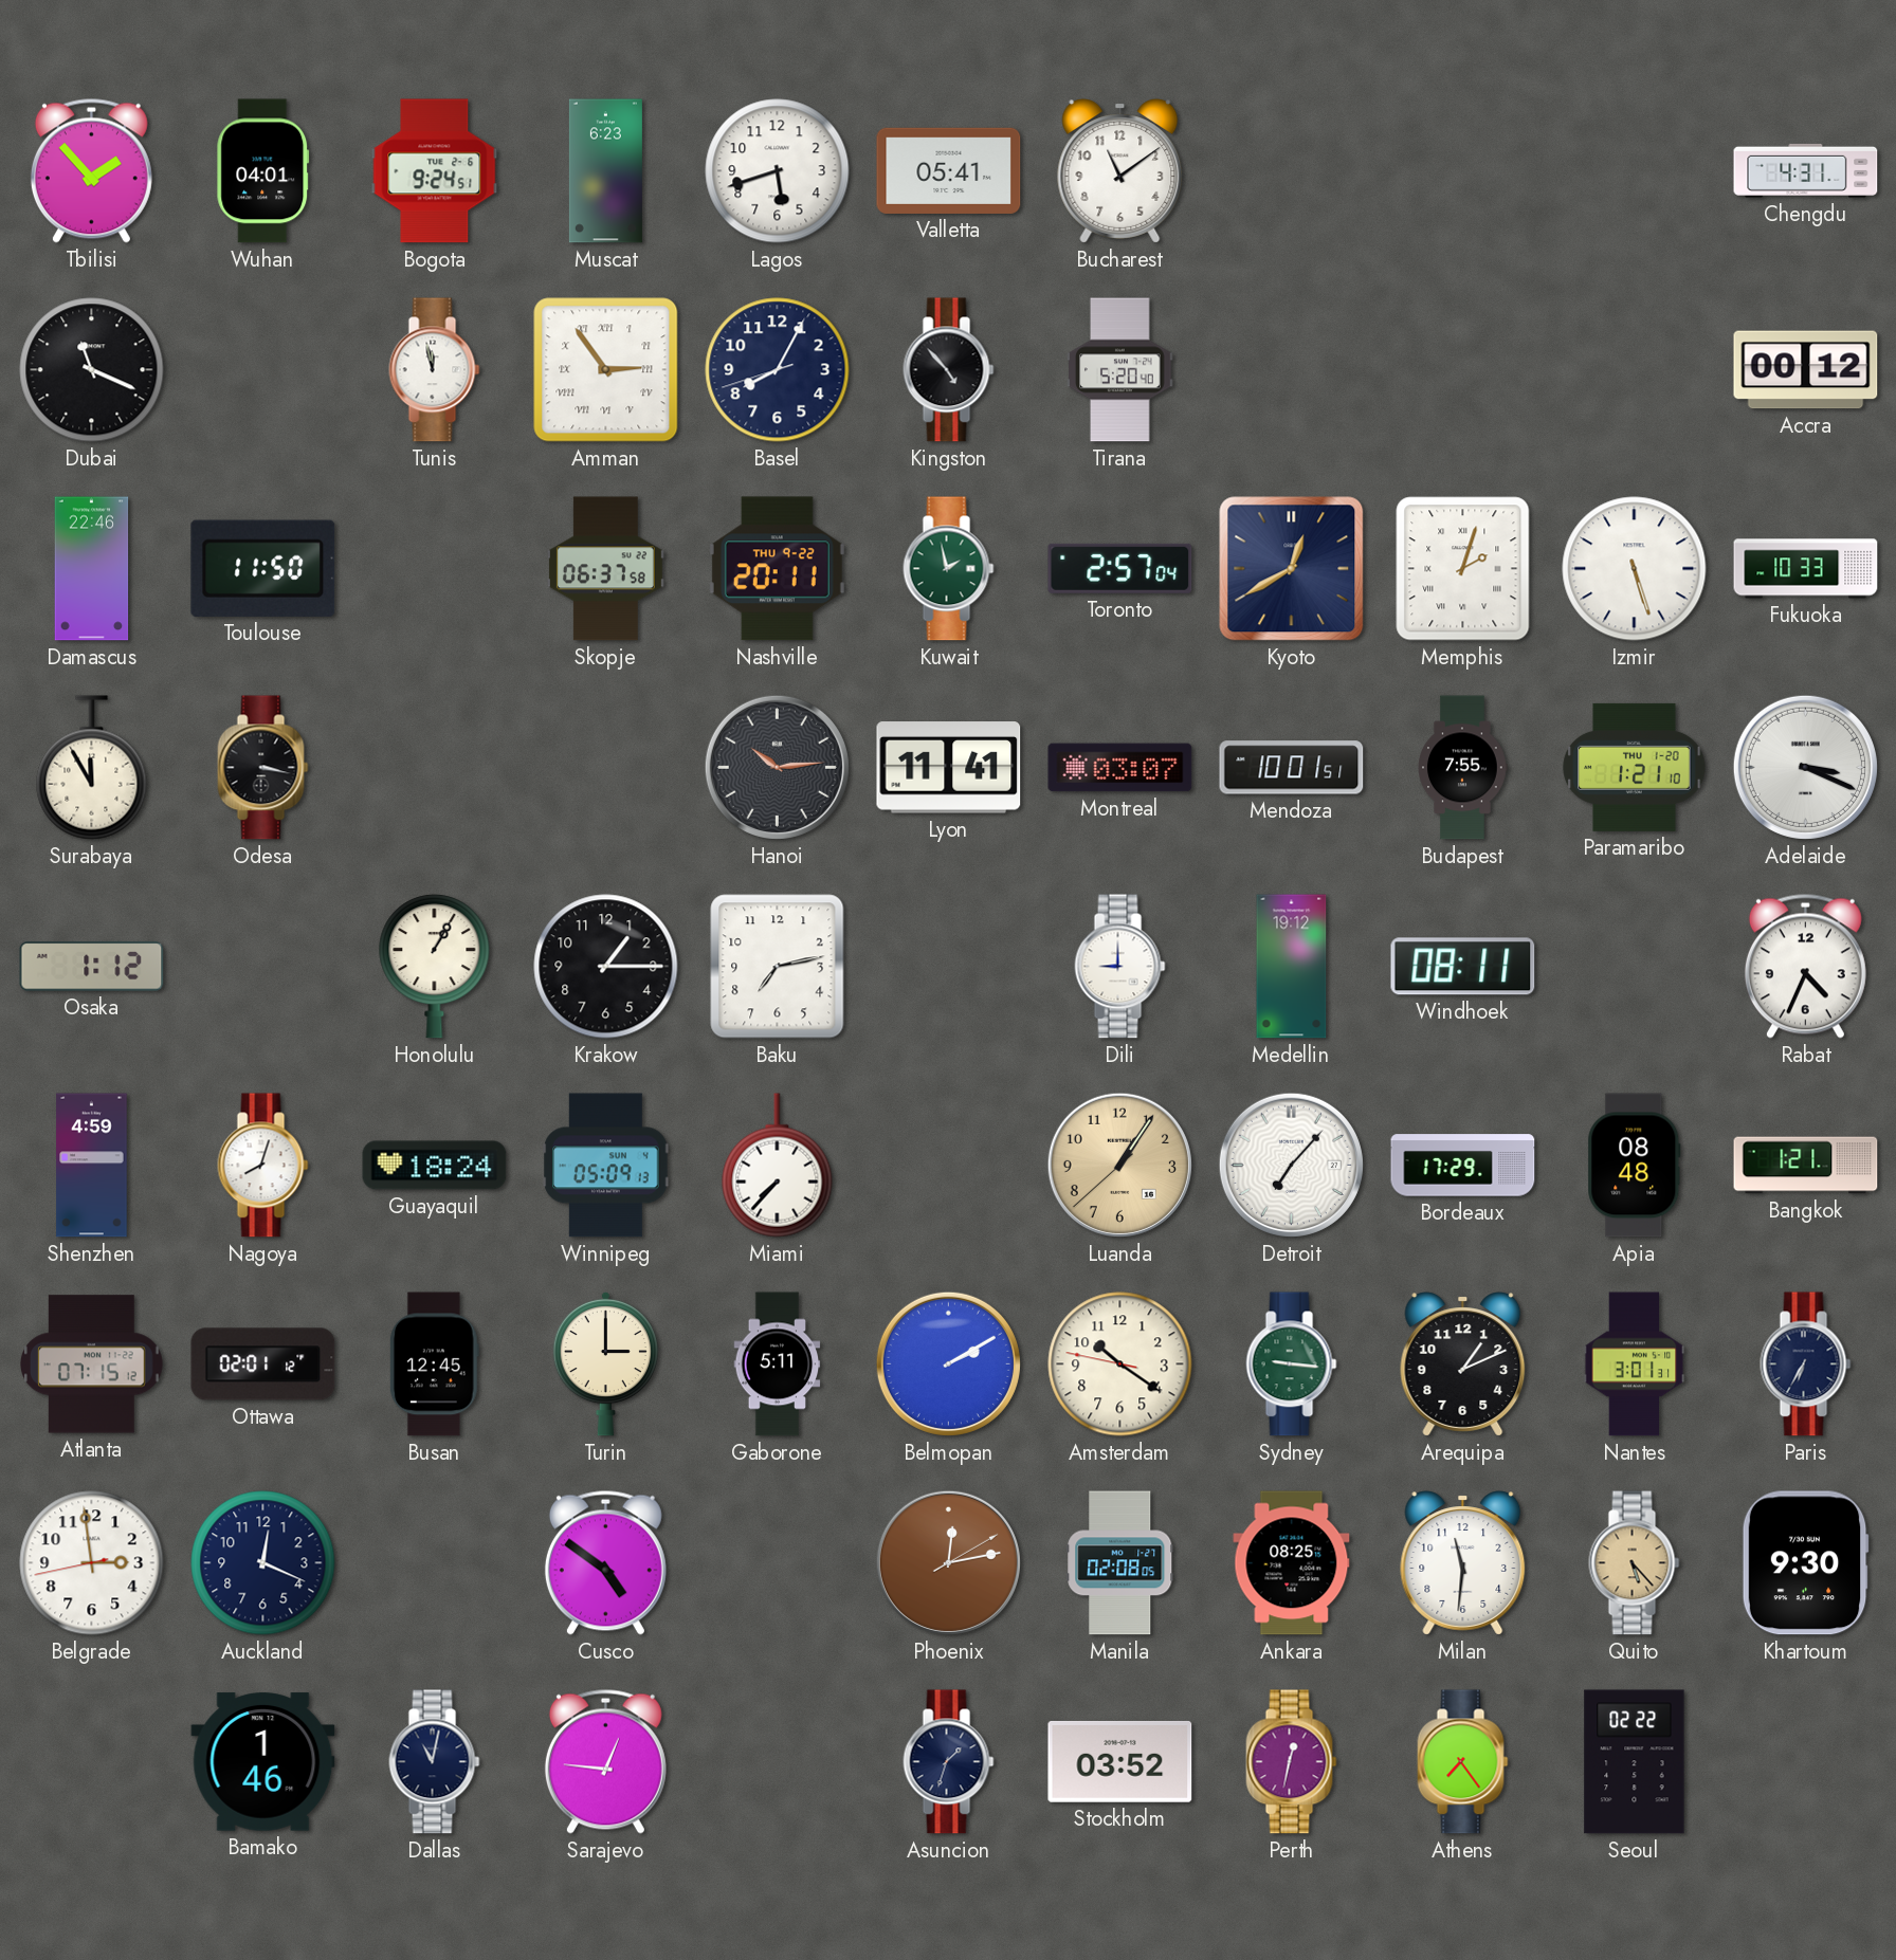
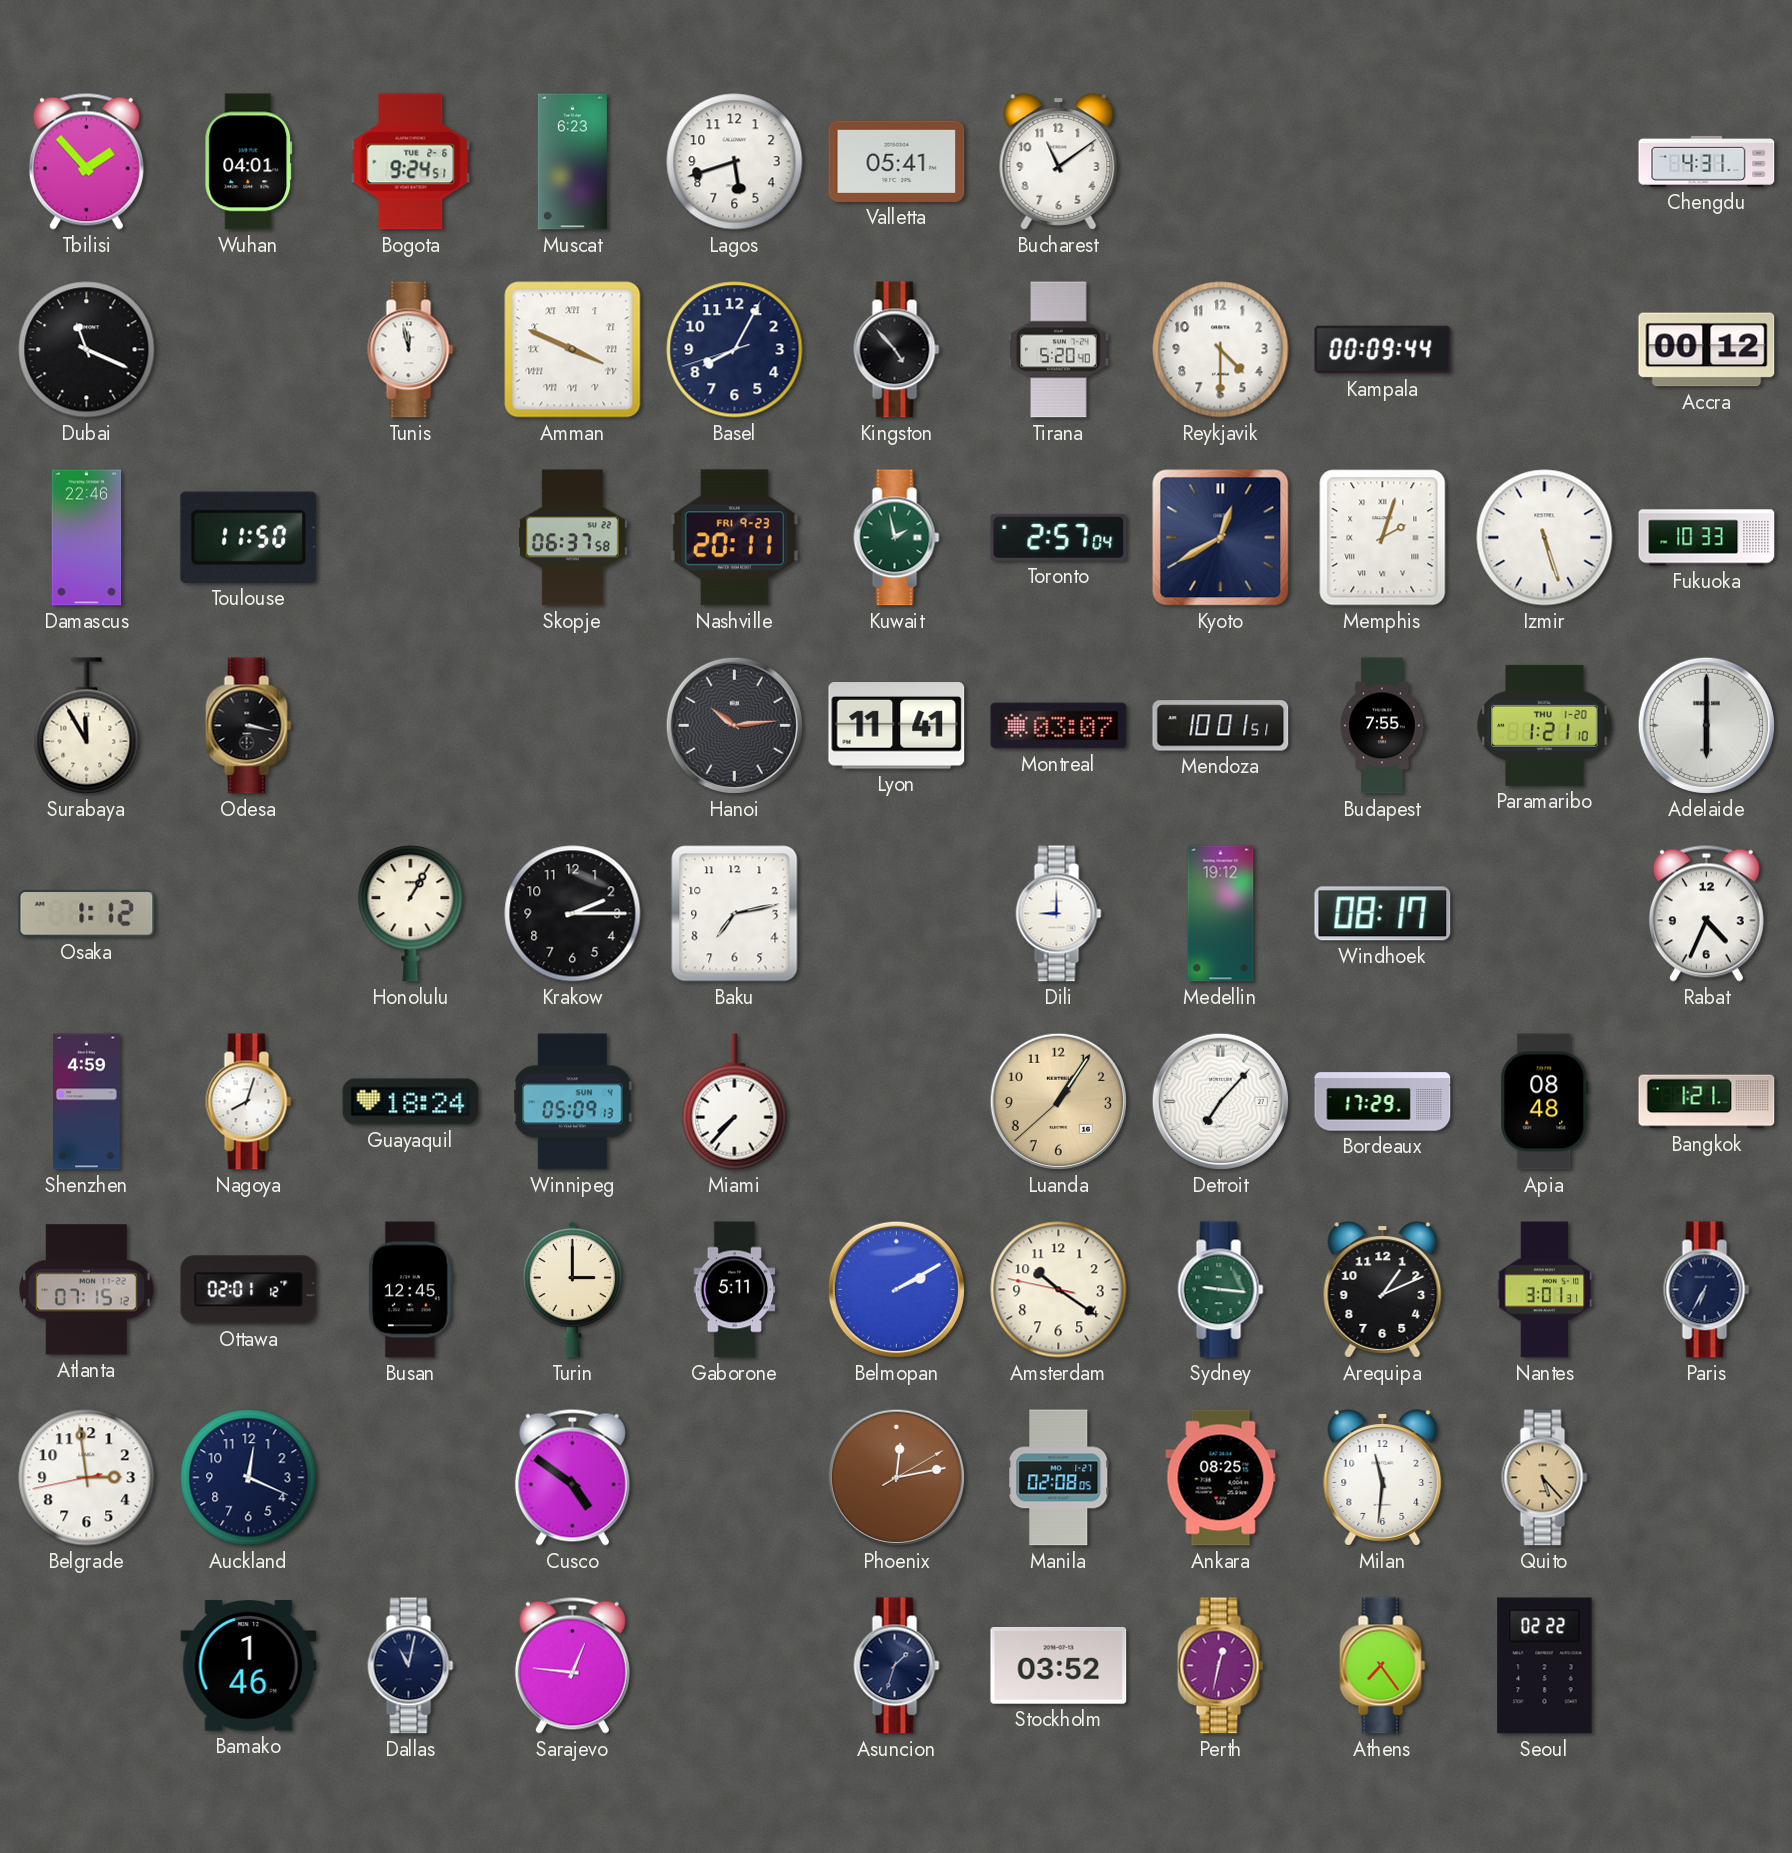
Amman: 2:54 -> 3:49
Reykjavik: none -> 4:30
Kampala: none -> 00:09
Nashville date: THU 9-22 -> FRI 9-23
Adelaide: 3:19 -> 6:00
Krakow: 1:15 -> 2:15
Windhoek: 08:11 -> 08:17
Khartoum: 9:30 -> none
